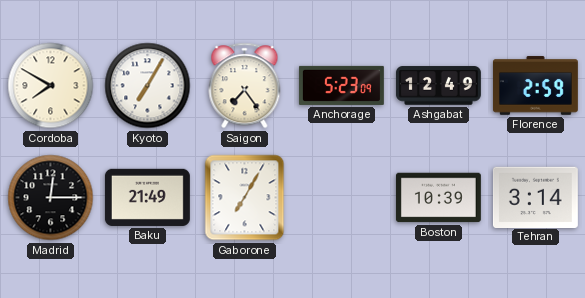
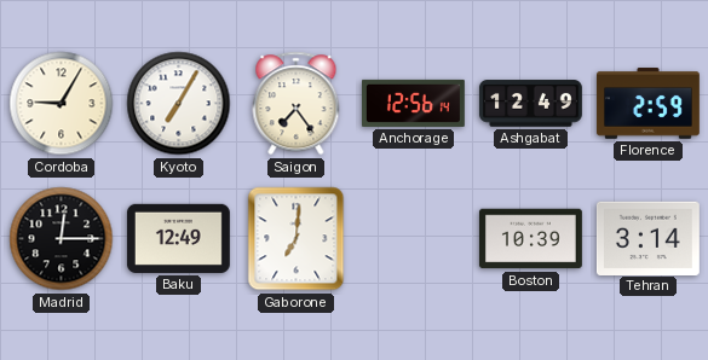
Cordoba: 7:50 -> 9:05
Anchorage: 5:23 -> 12:56
Baku: 21:49 -> 12:49
Gaborone: 7:05 -> 7:01
